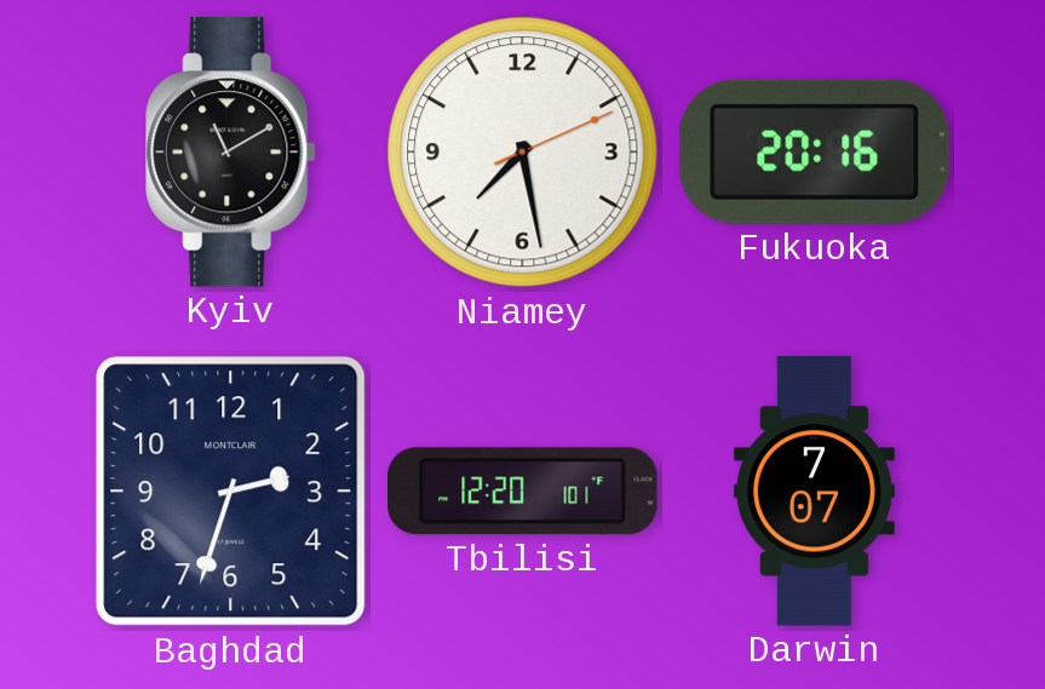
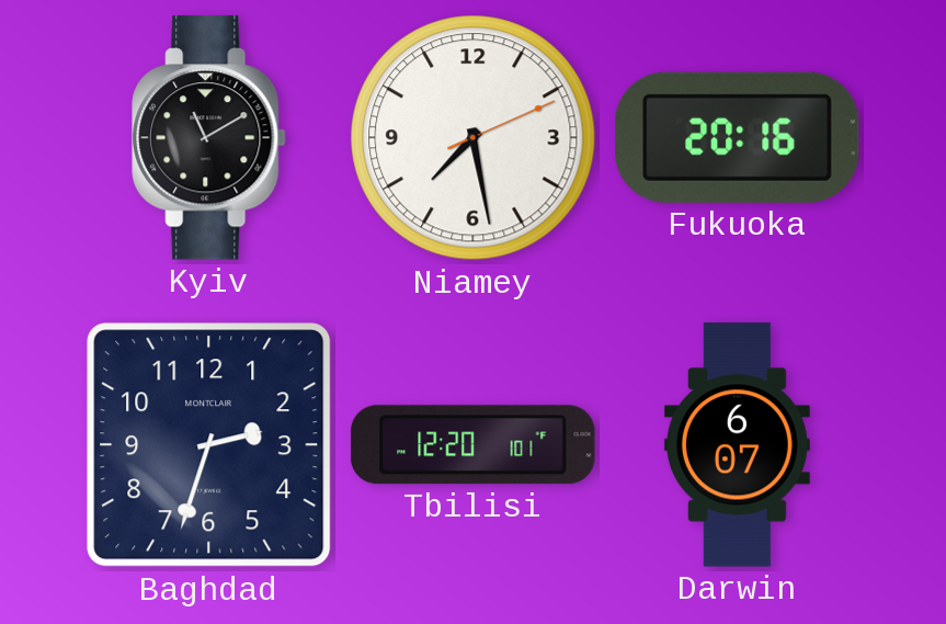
Darwin: 7:07 -> 6:07
